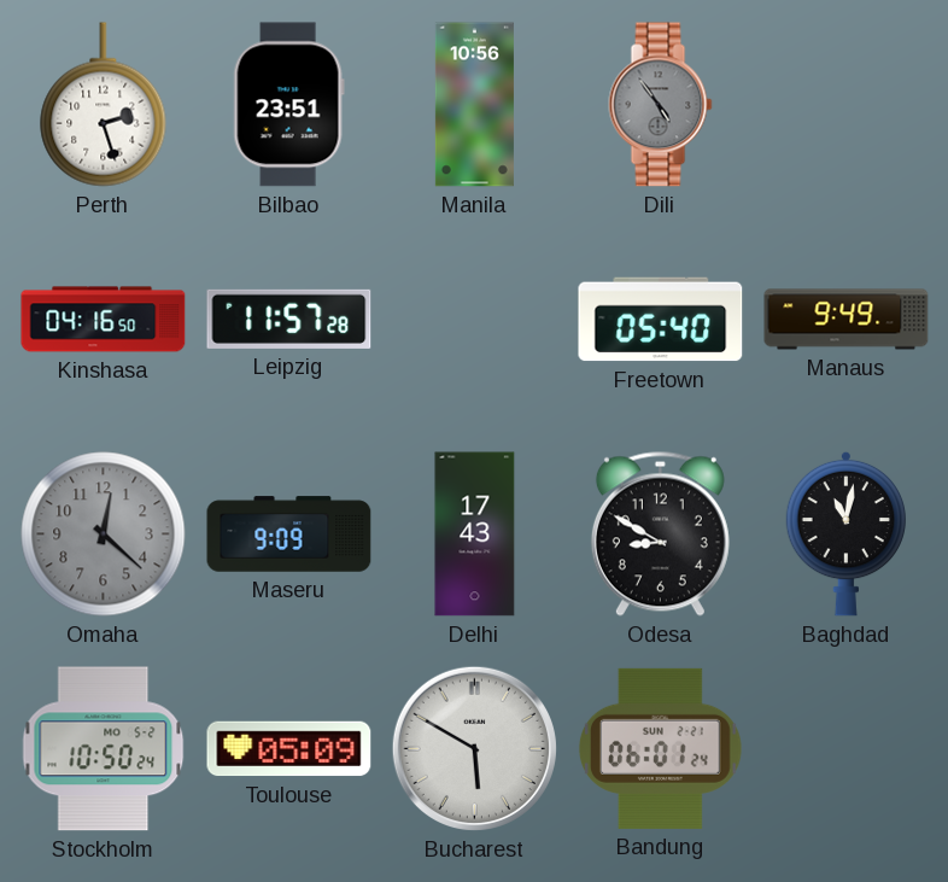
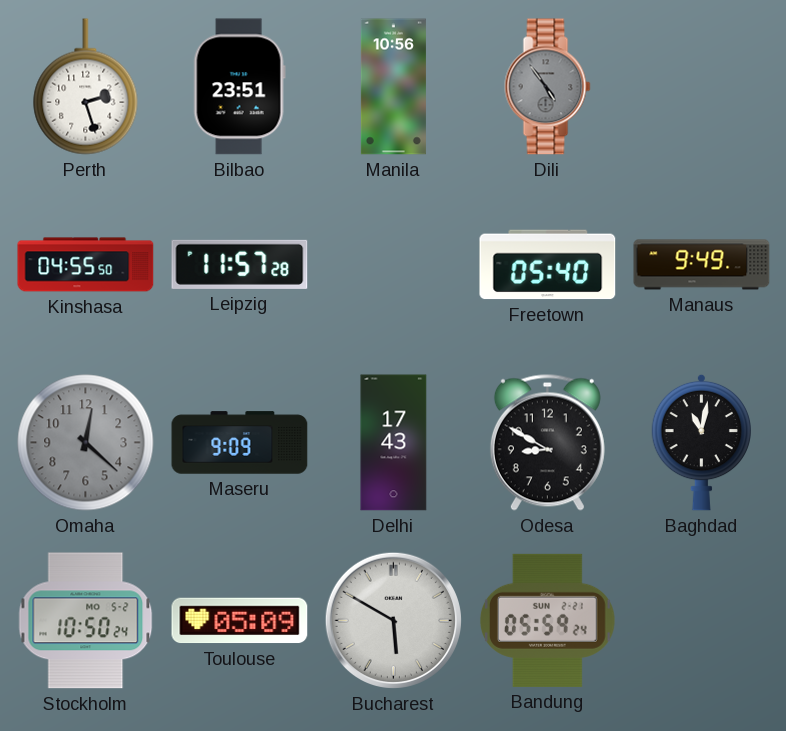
Kinshasa: 04:16 -> 04:55
Bandung: 06:01 -> 05:59
